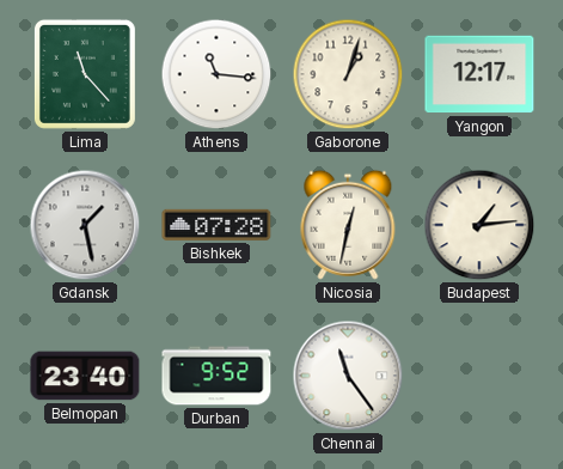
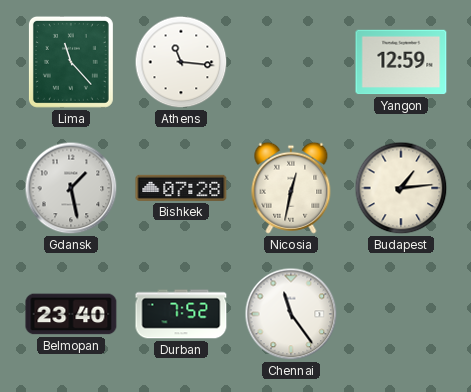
Gaborone: 1:03 -> none
Yangon: 12:17 -> 12:59
Durban: 9:52 -> 7:52
